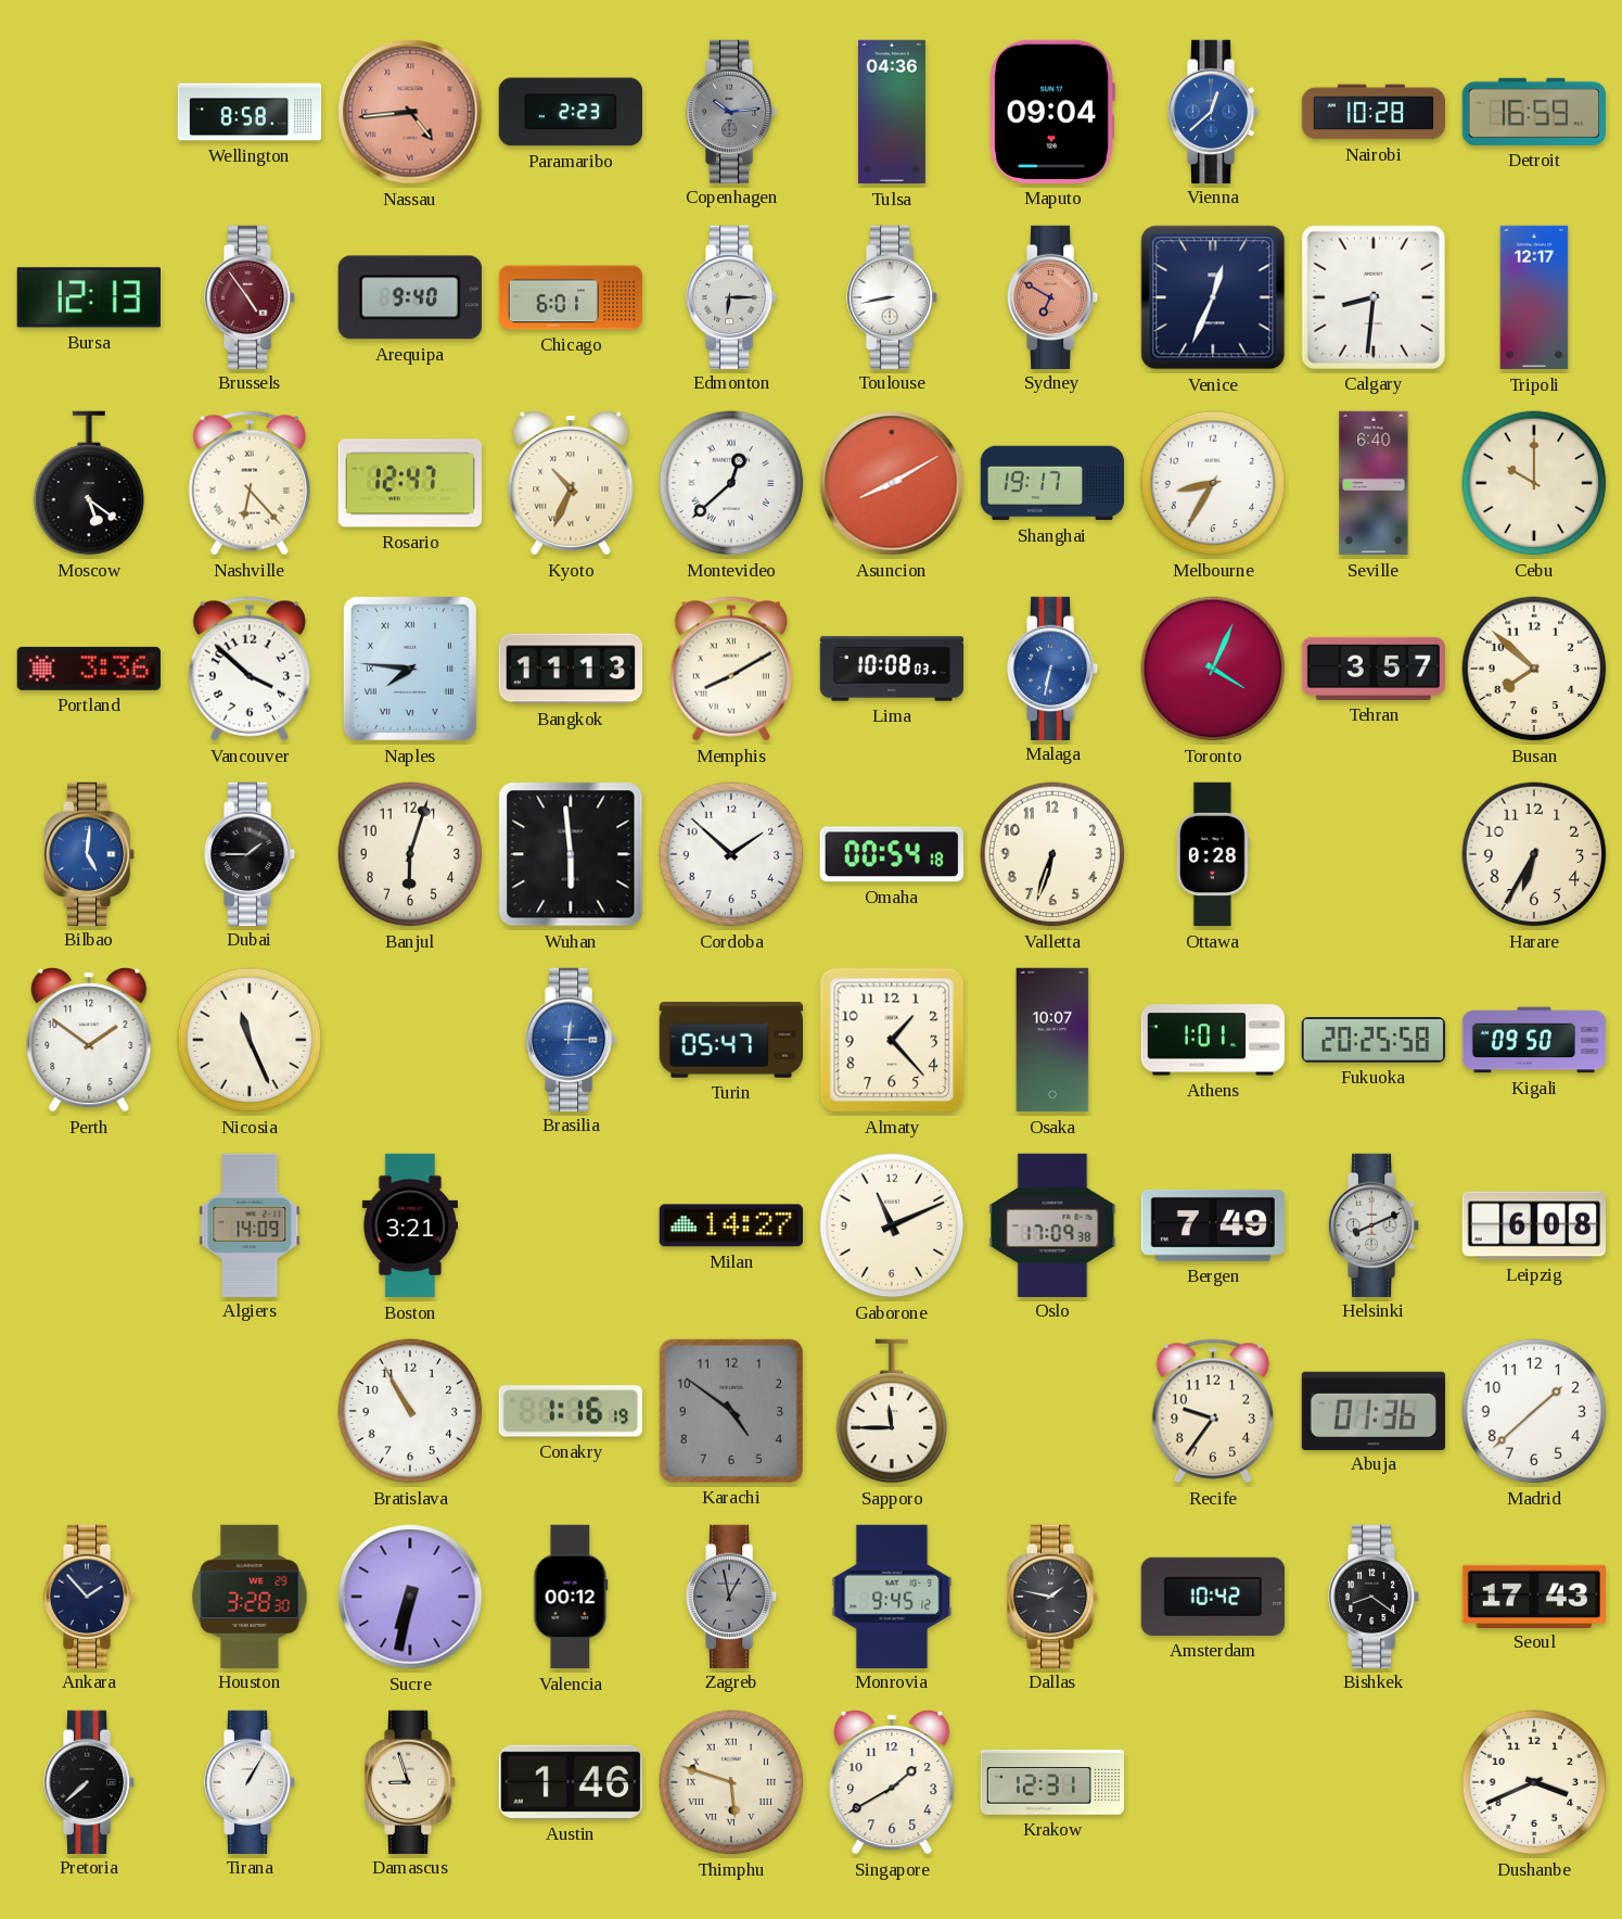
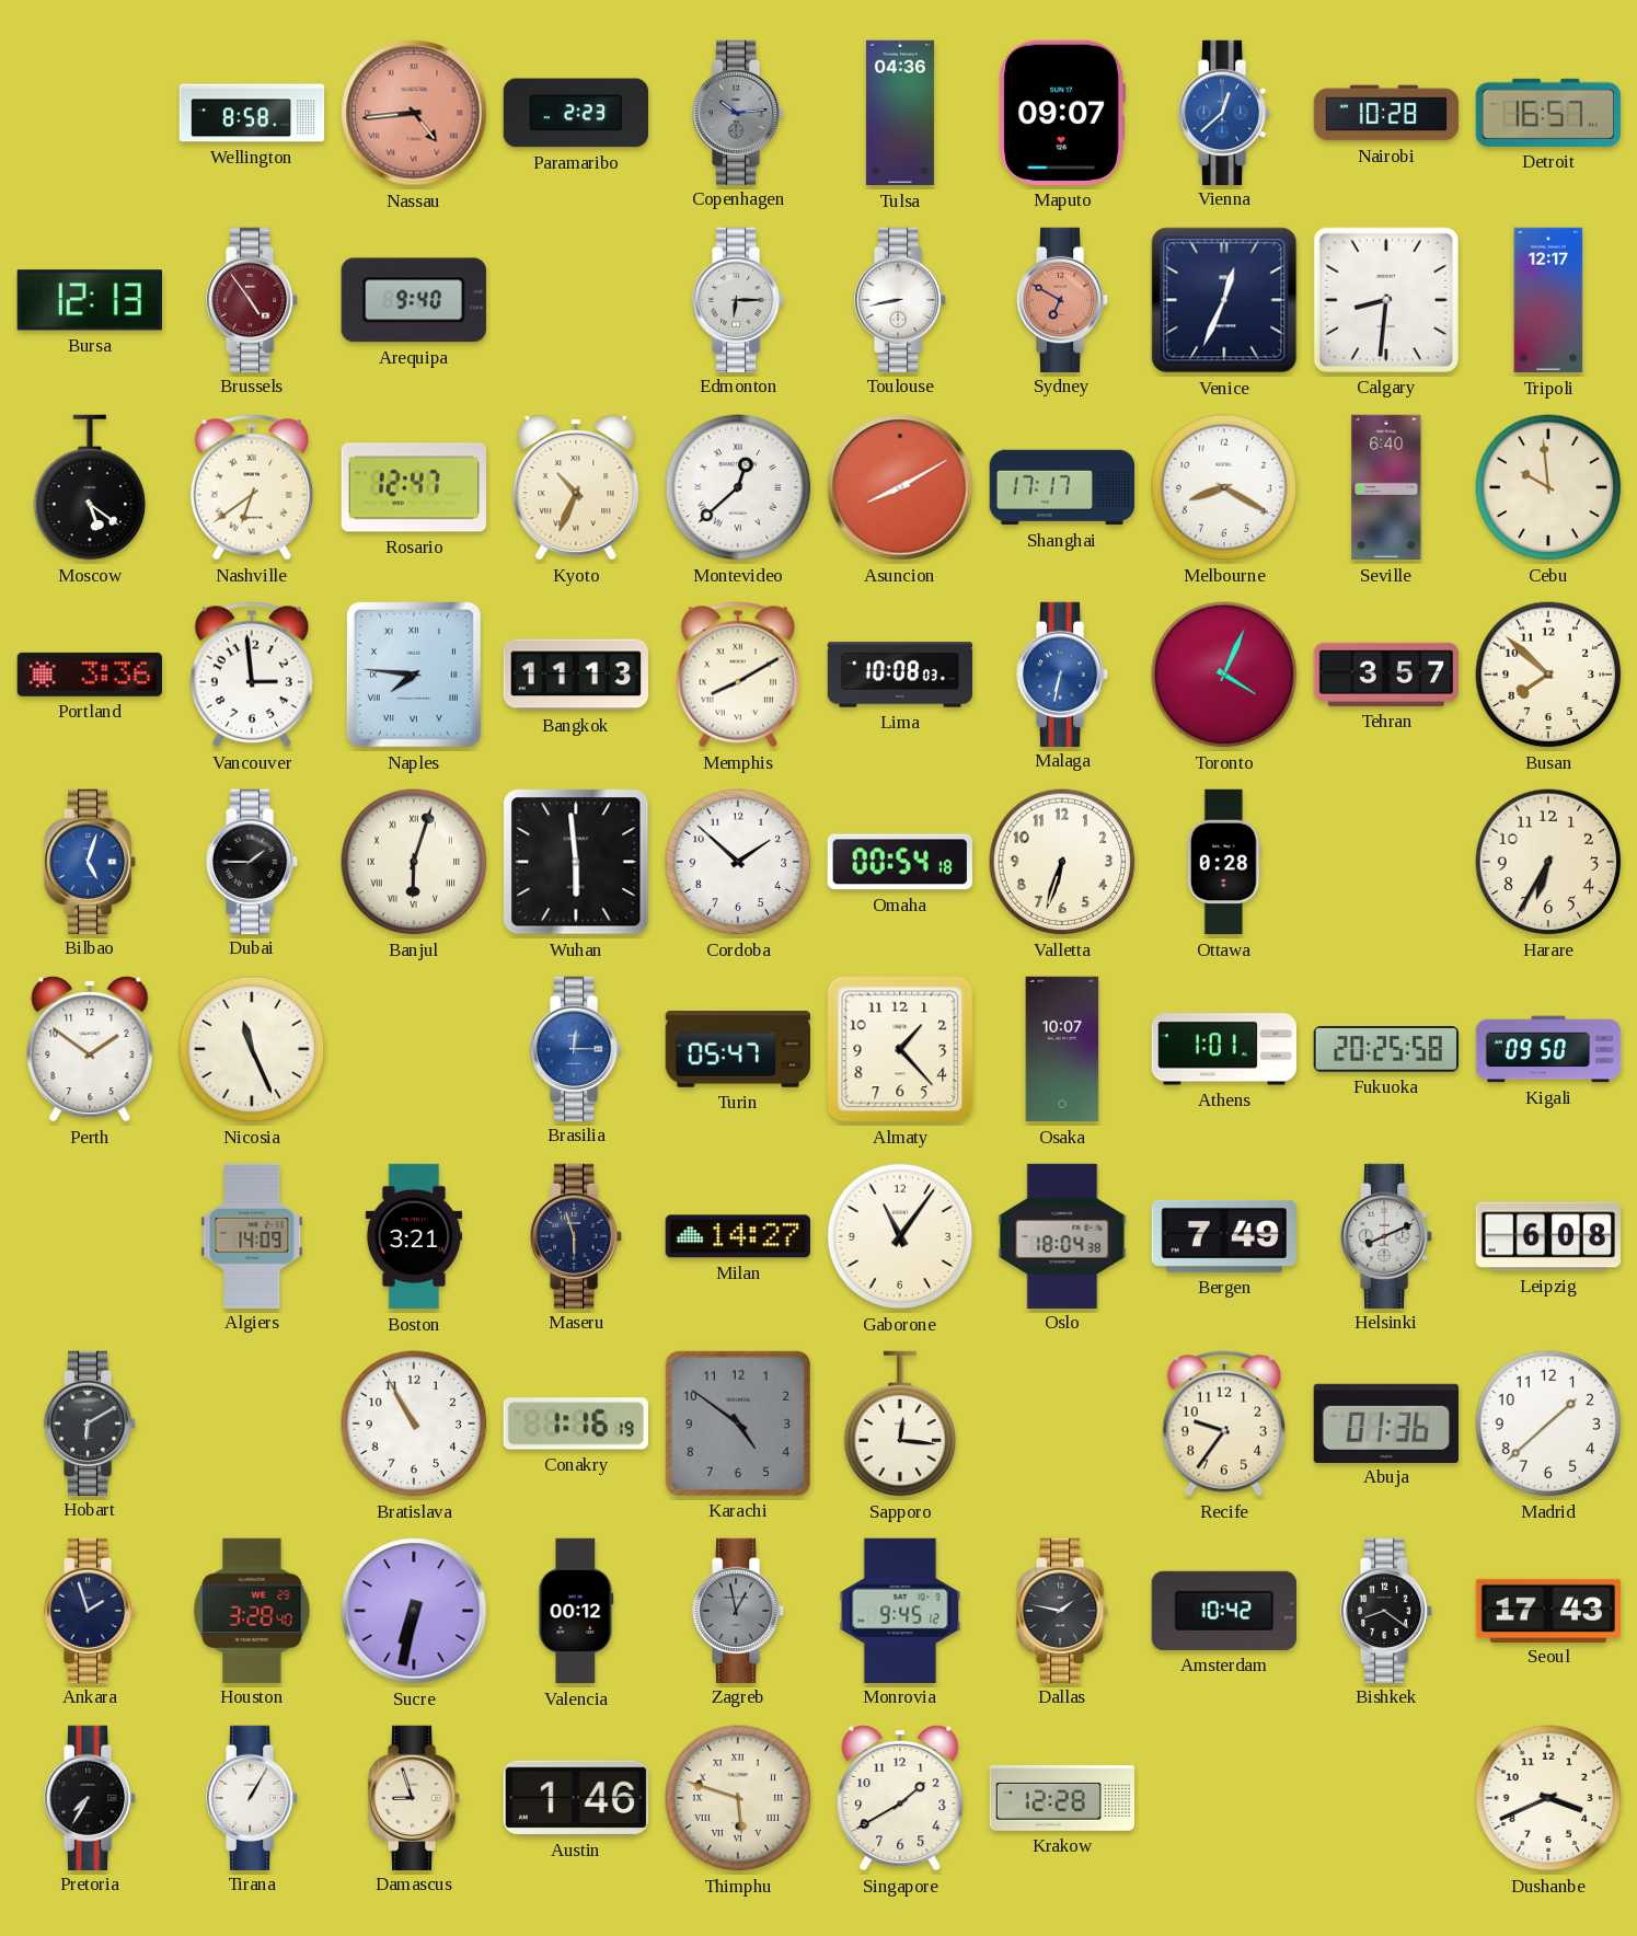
Maputo: 09:04 -> 09:07
Detroit: 16:59 -> 16:57
Chicago: 6:01 -> none
Nashville: 6:23 -> 6:39
Shanghai: 19:17 -> 17:17
Melbourne: 8:35 -> 8:20
Cebu: 10:00 -> 9:59
Vancouver: 3:52 -> 2:59
Bilbao: 5:01 -> 5:03
Banjul numerals: Arabic -> Roman
Maseru: none -> 5:57
Gaborone: 11:11 -> 11:06
Oslo: 17:09 -> 18:04
Hobart: none -> 6:10
Sapporo: 11:45 -> 12:16
Ankara: 1:53 -> 1:57
Houston: 3:28:30 -> 3:28:40
Pretoria: 7:38 -> 7:35
Krakow: 12:31 -> 12:28
